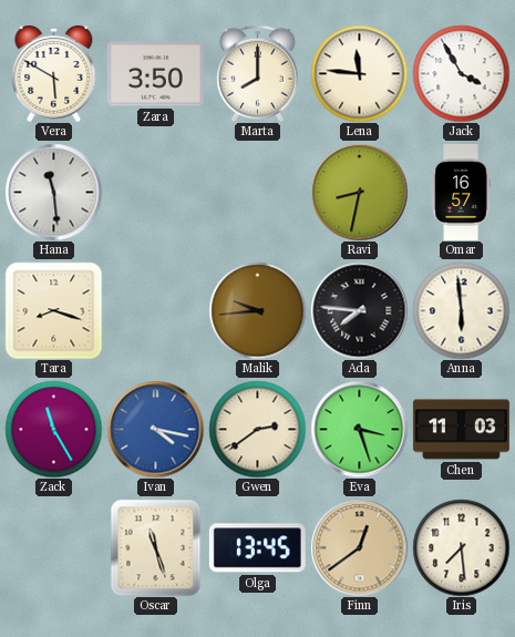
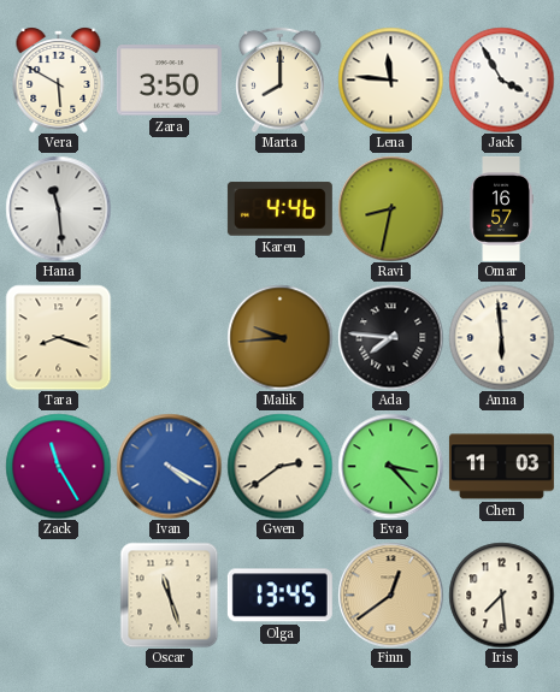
Karen: none -> 4:46
Ivan: 4:17 -> 4:20
Eva: 3:27 -> 3:23
